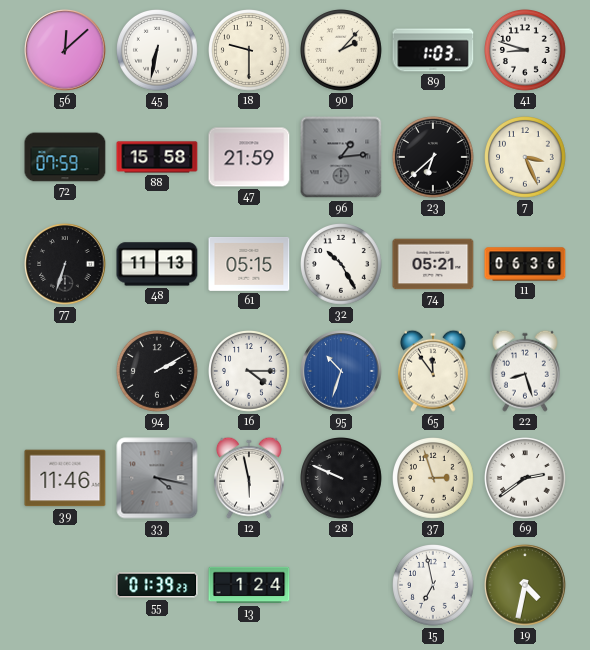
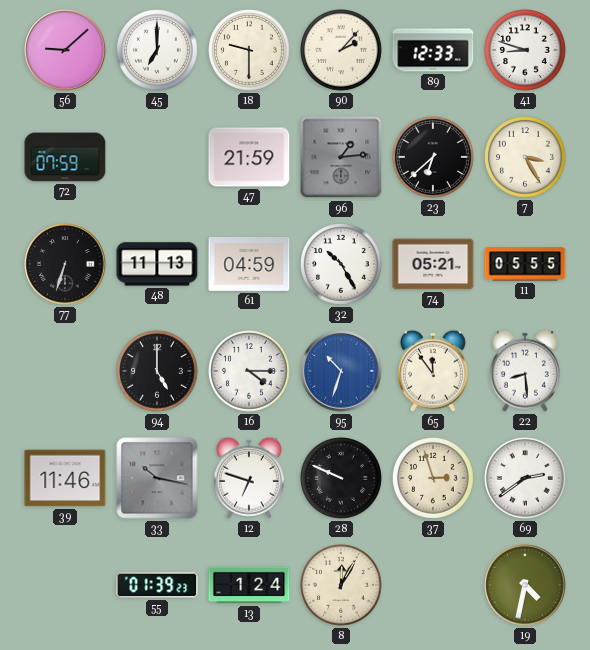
56: 12:08 -> 9:08
45: 6:32 -> 7:00
89: 1:03 -> 12:33
88: 15:58 -> none
7: 3:26 -> 3:25
61: 05:15 -> 04:59
11: 06:36 -> 05:55
94: 2:10 -> 5:00
22: 8:27 -> 8:29
33: 4:17 -> 10:17
12: 5:58 -> 6:48
8: none -> 12:05
15: 6:58 -> none
